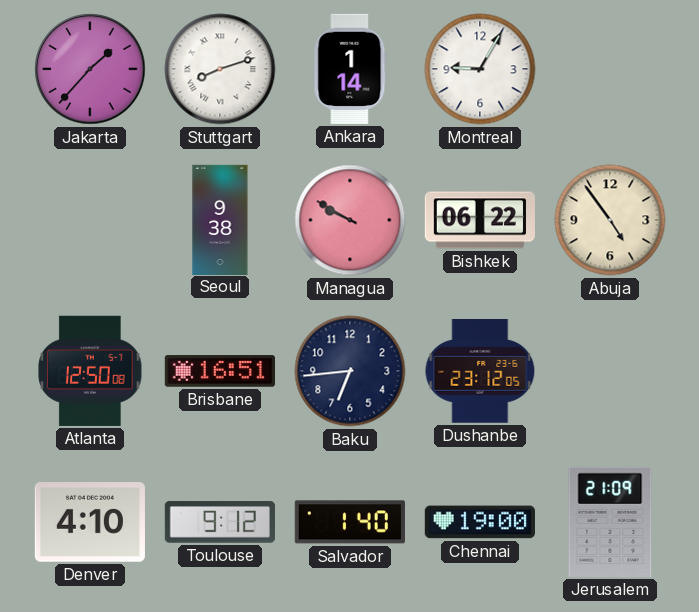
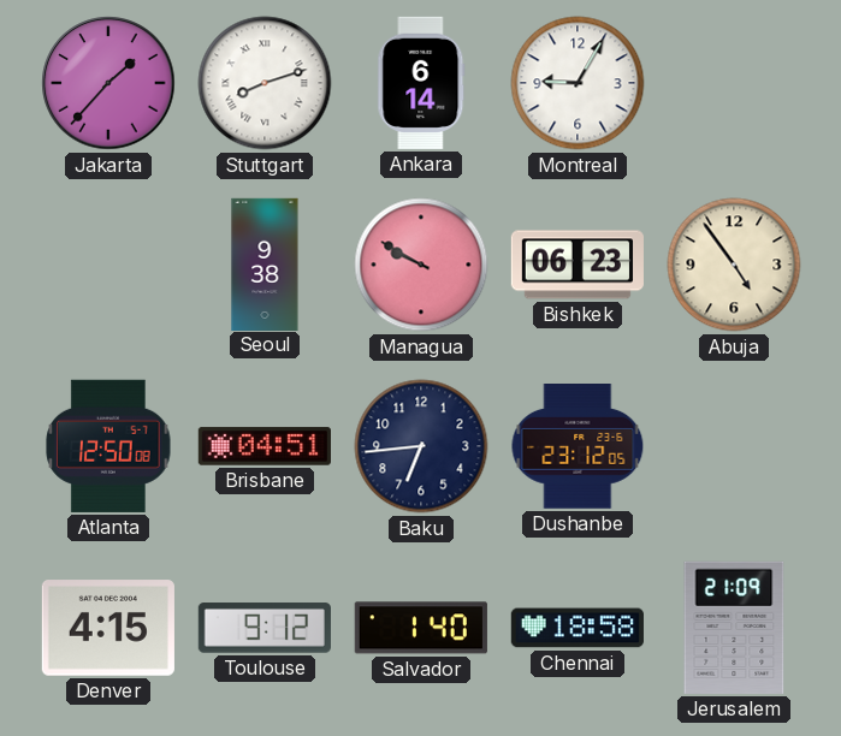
Ankara: 1:14 -> 6:14
Bishkek: 06:22 -> 06:23
Brisbane: 16:51 -> 04:51
Denver: 4:10 -> 4:15
Chennai: 19:00 -> 18:58
